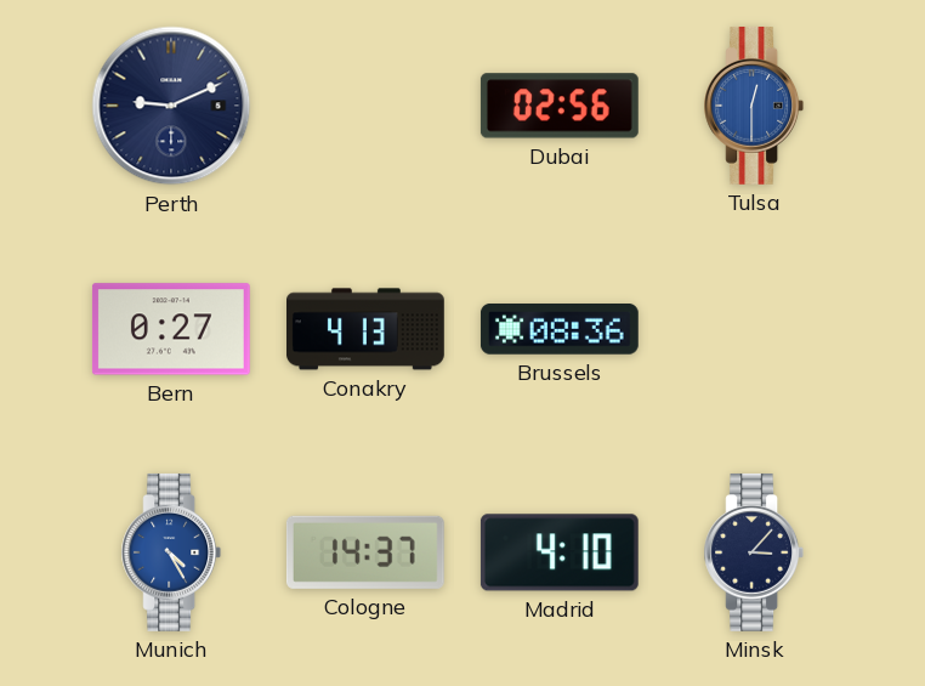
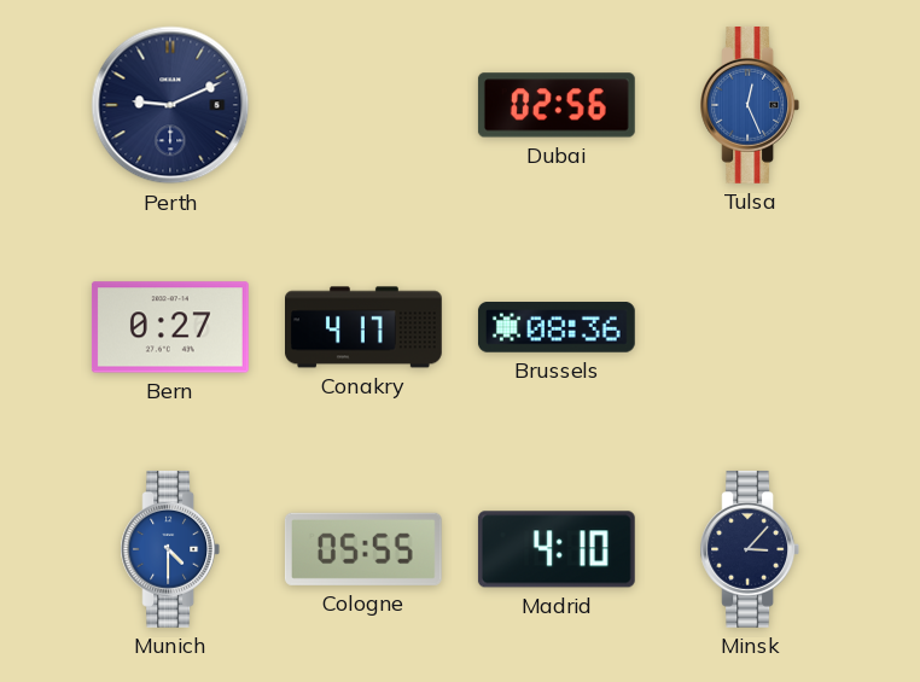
Tulsa: 12:30 -> 12:26
Conakry: 4:13 -> 4:17
Munich: 4:25 -> 4:30
Cologne: 14:37 -> 05:55
